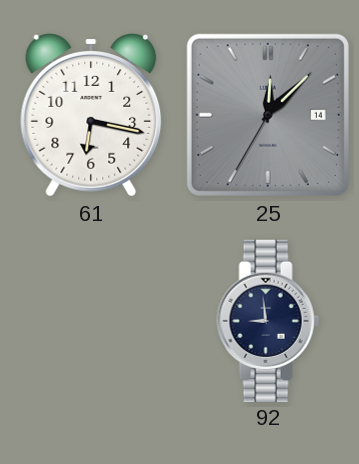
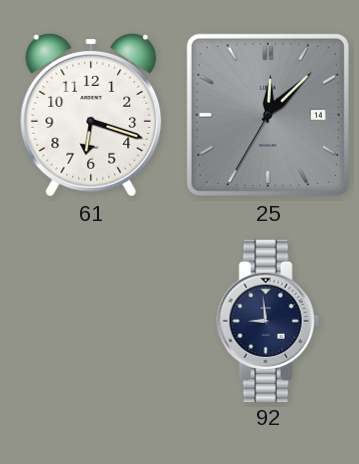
61: 6:17 -> 6:18
